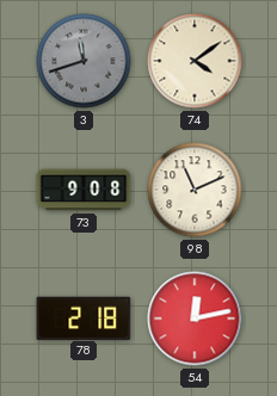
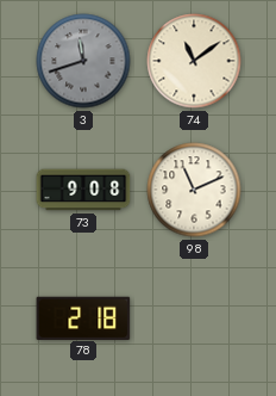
74: 4:09 -> 11:09
54: 12:13 -> none
